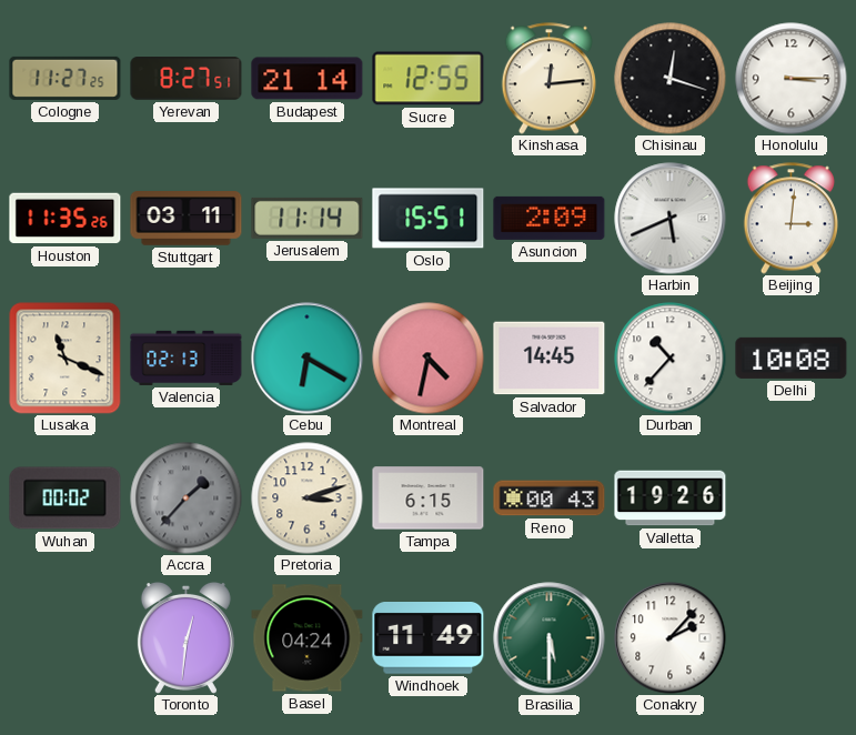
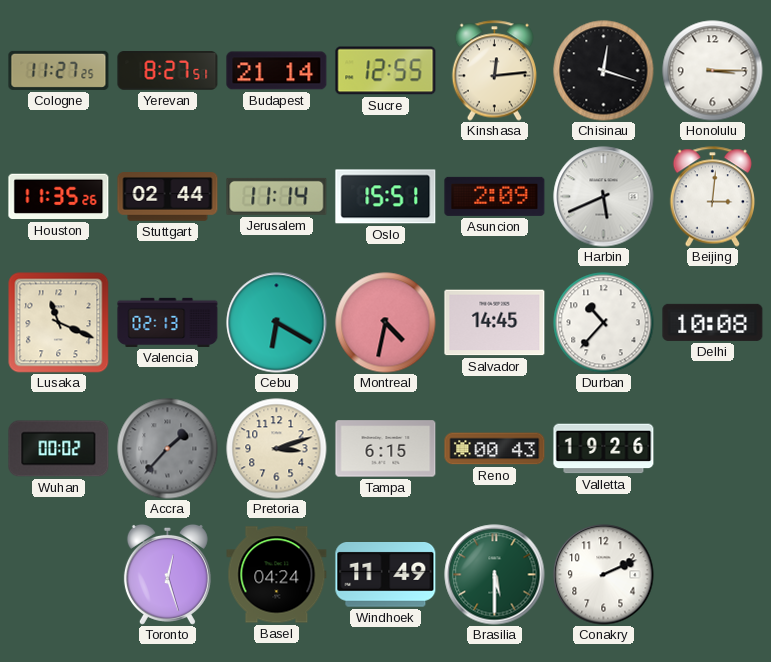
Stuttgart: 03:11 -> 02:44
Toronto: 12:31 -> 12:27
Conakry: 2:07 -> 2:11
